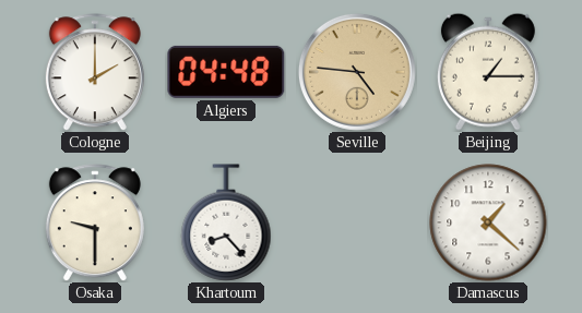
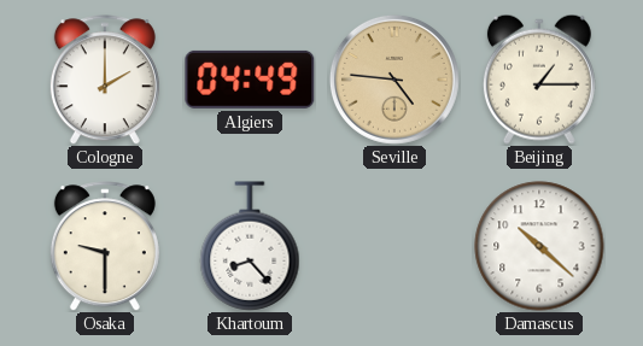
Algiers: 04:48 -> 04:49
Damascus: 1:22 -> 10:22
